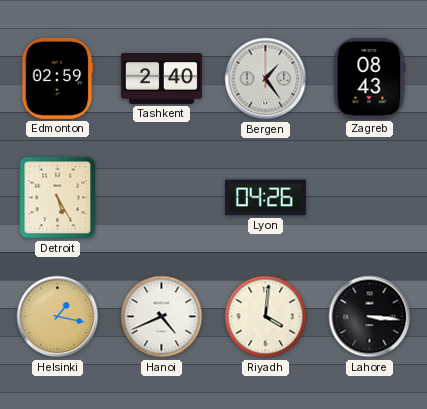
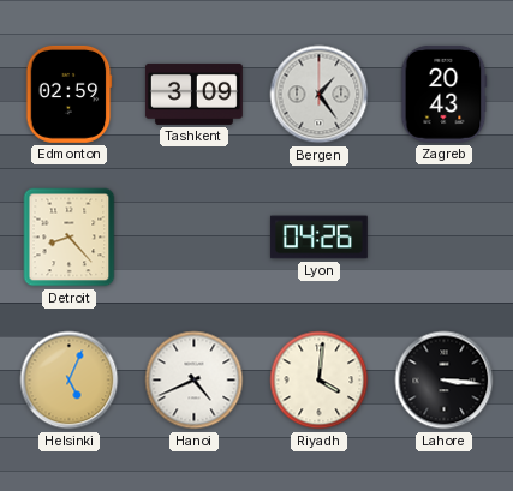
Tashkent: 2:40 -> 3:09
Zagreb: 08:43 -> 20:43
Detroit: 5:25 -> 8:23
Helsinki: 1:17 -> 5:04
